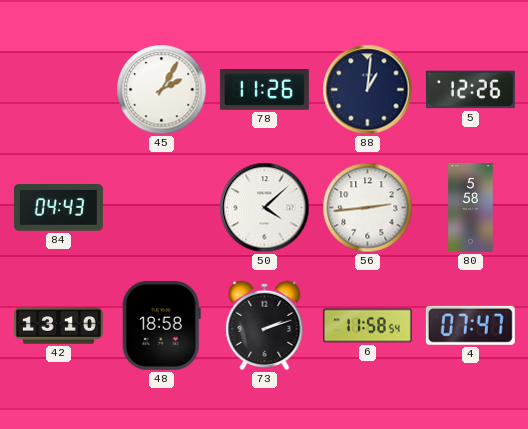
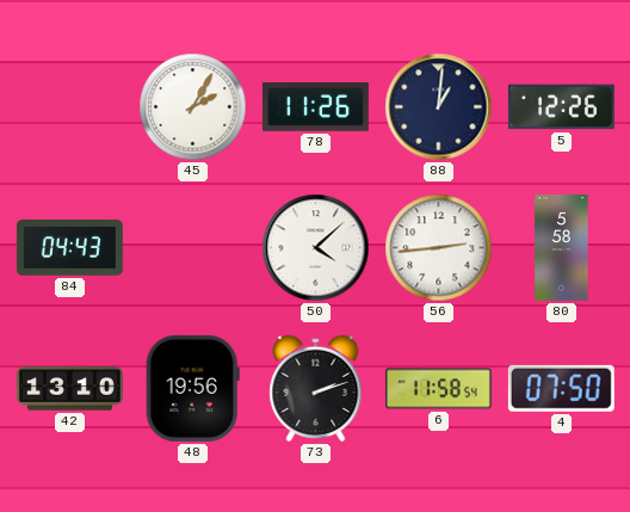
48: 18:58 -> 19:56
4: 07:47 -> 07:50
